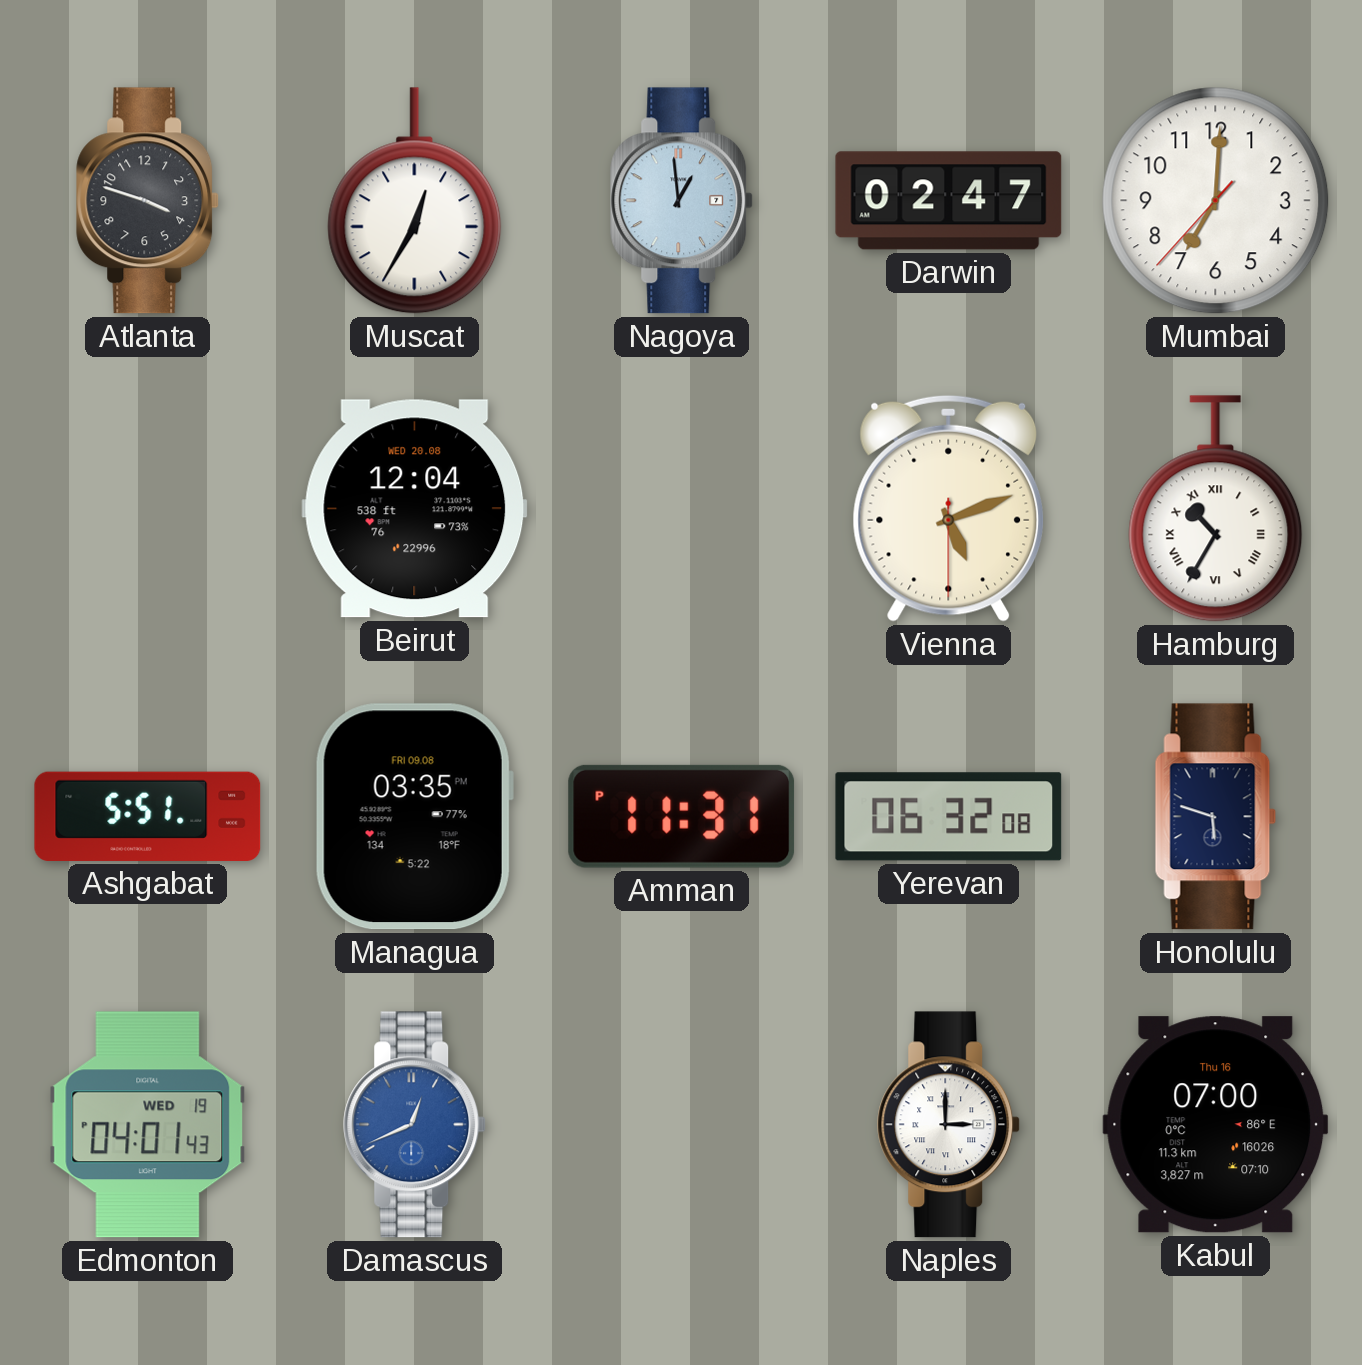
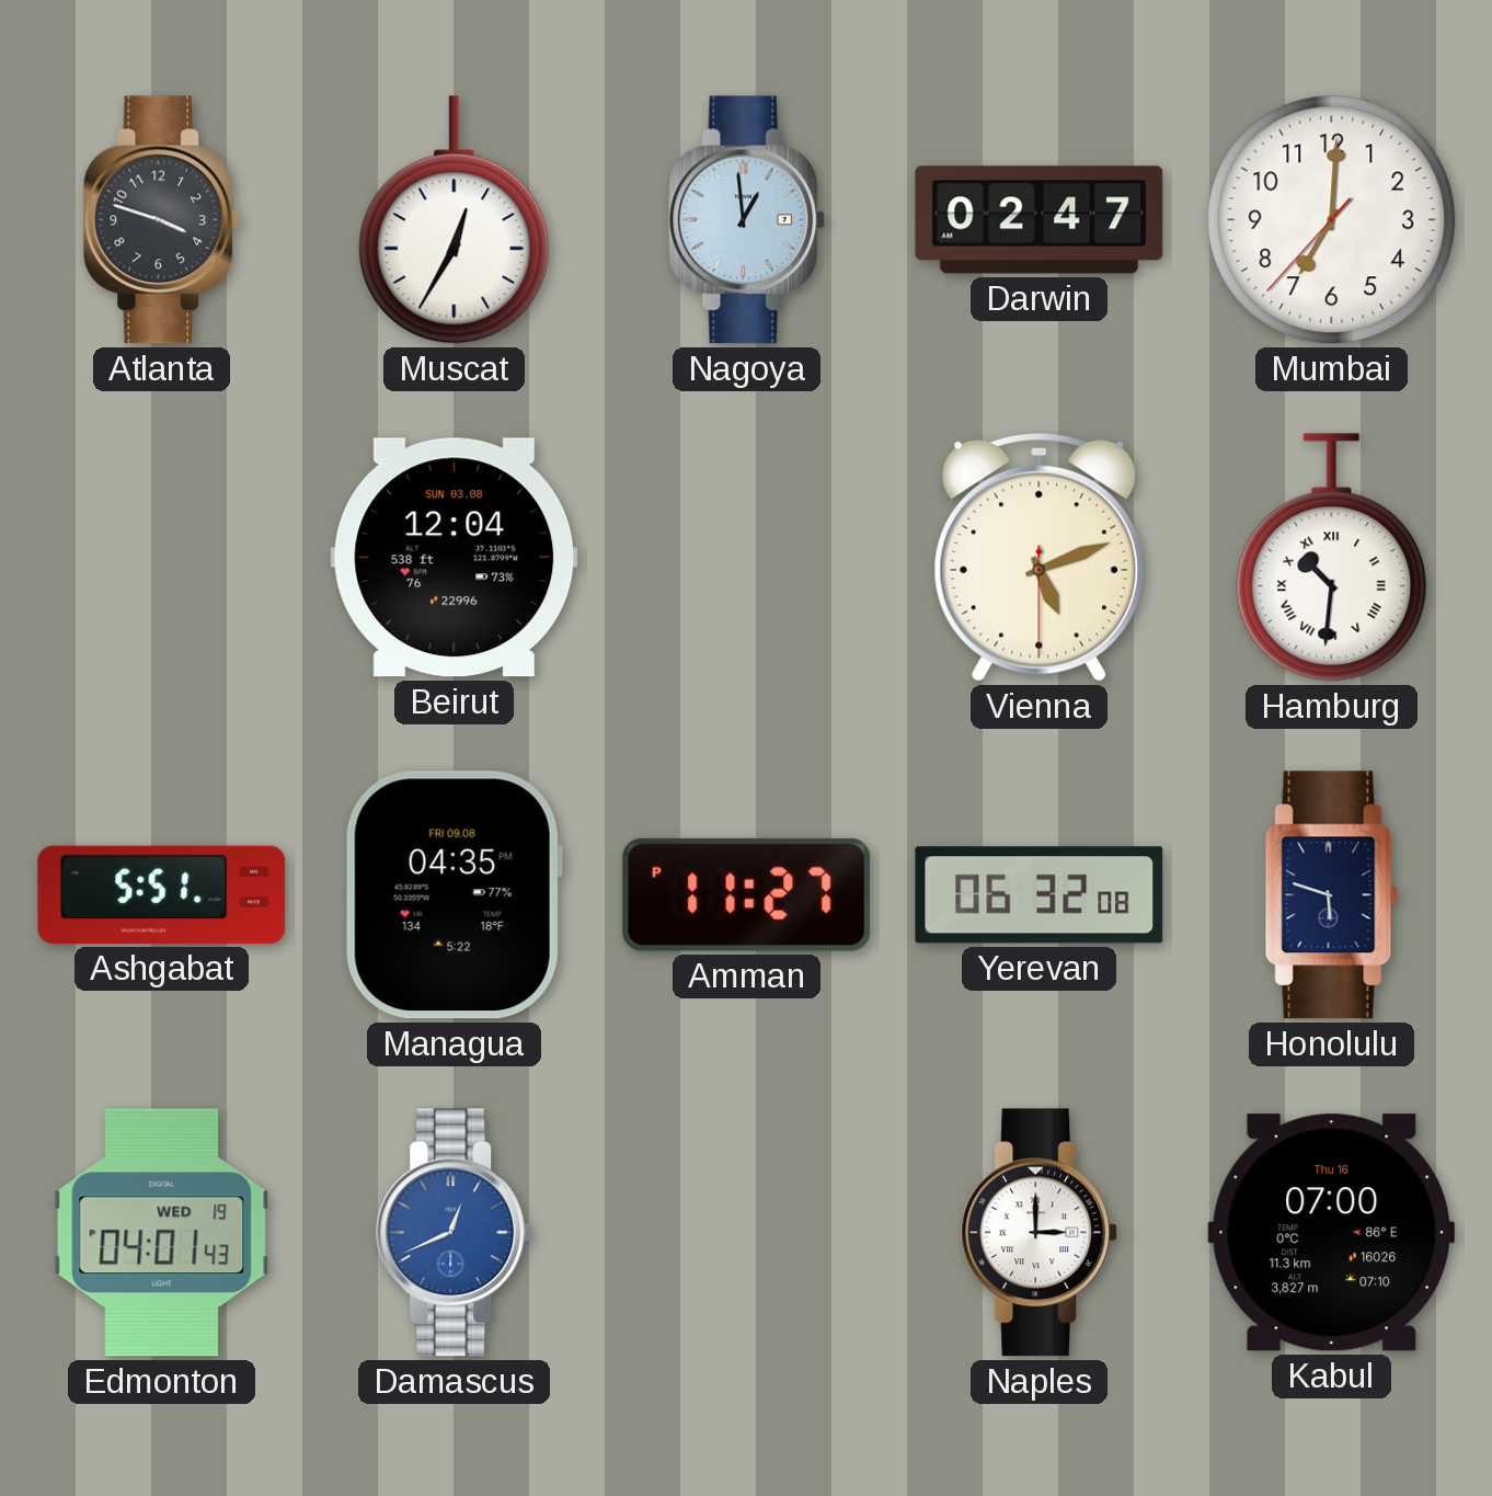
Beirut date: WED 20.08 -> SUN 03.08
Hamburg: 10:35 -> 10:31
Managua: 03:35 -> 04:35
Amman: 11:31 -> 11:27
